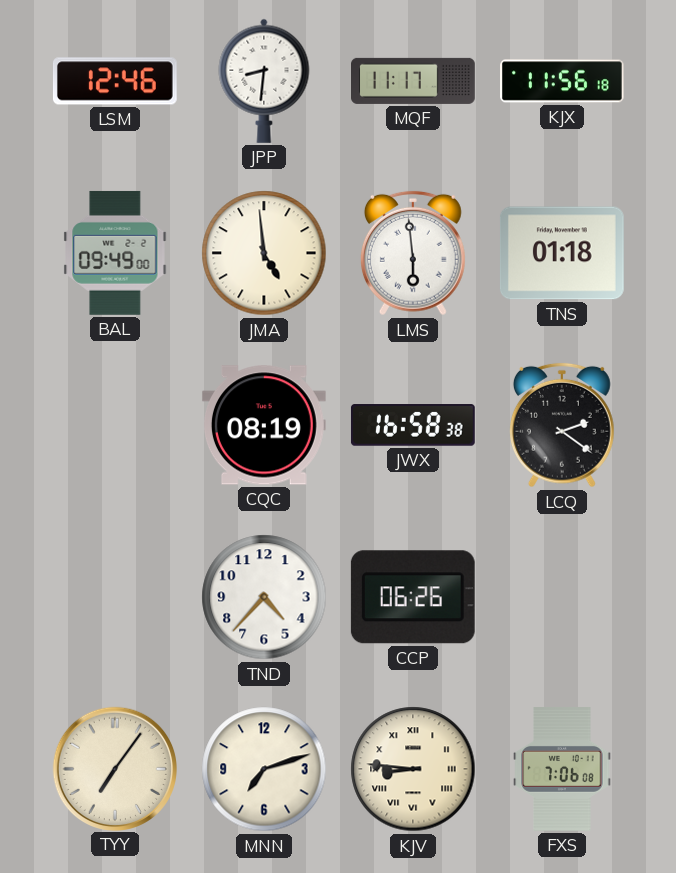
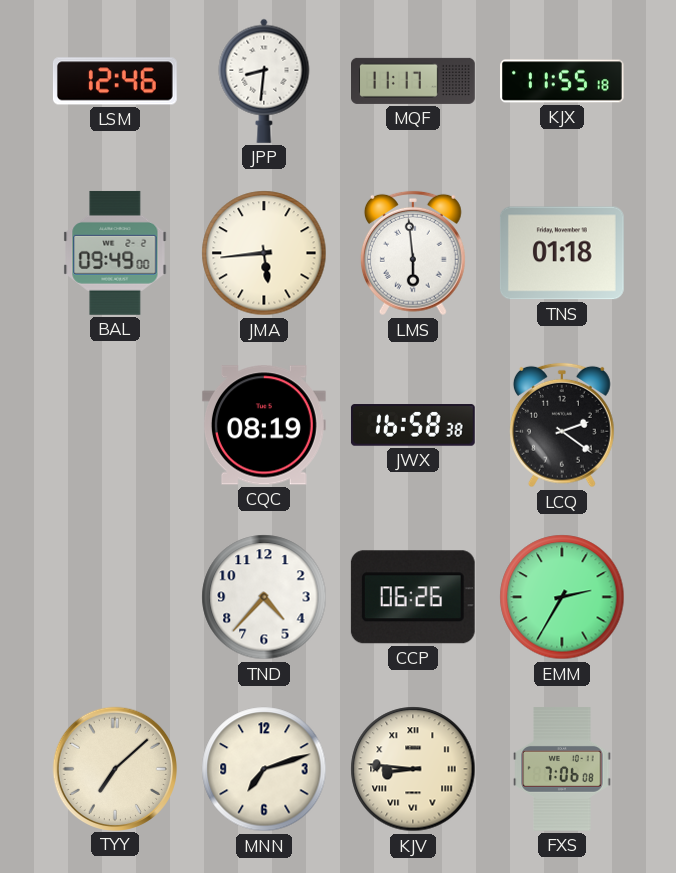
KJX: 11:56 -> 11:55
JMA: 4:59 -> 5:44
EMM: none -> 2:35
TYY: 7:06 -> 7:08
